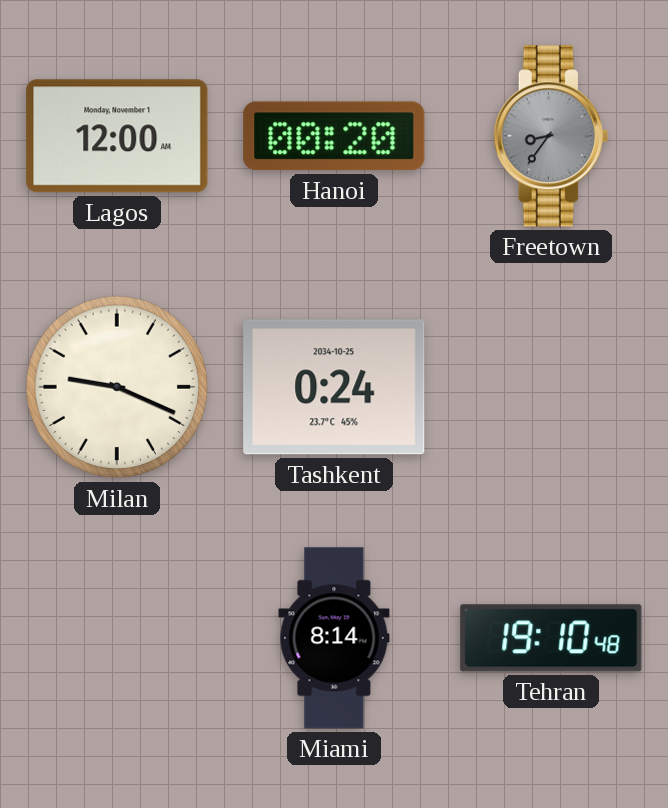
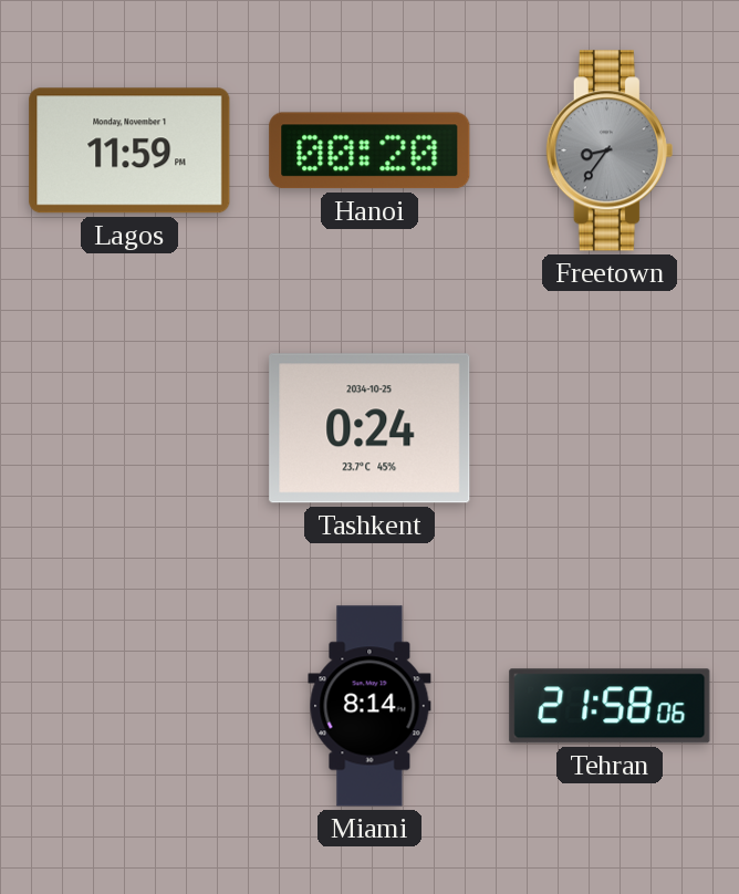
Lagos: 12:00 -> 11:59
Milan: 9:19 -> none
Tehran: 19:10 -> 21:58
